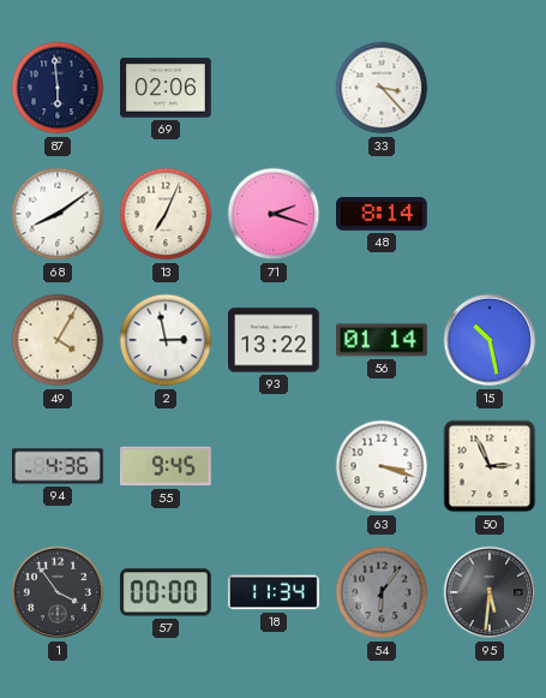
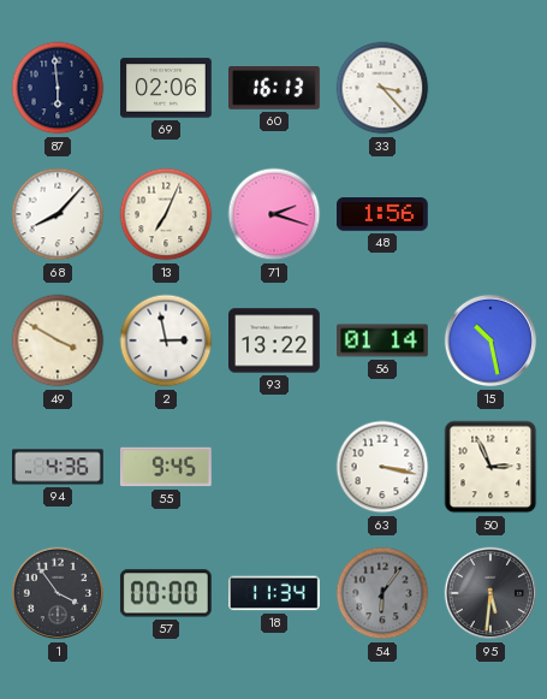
60: none -> 16:13
68: 8:09 -> 8:07
48: 8:14 -> 1:56
49: 4:05 -> 3:50
63: 3:18 -> 3:17
